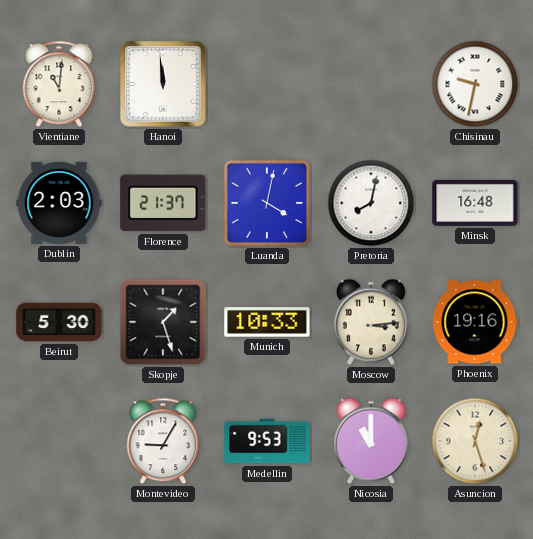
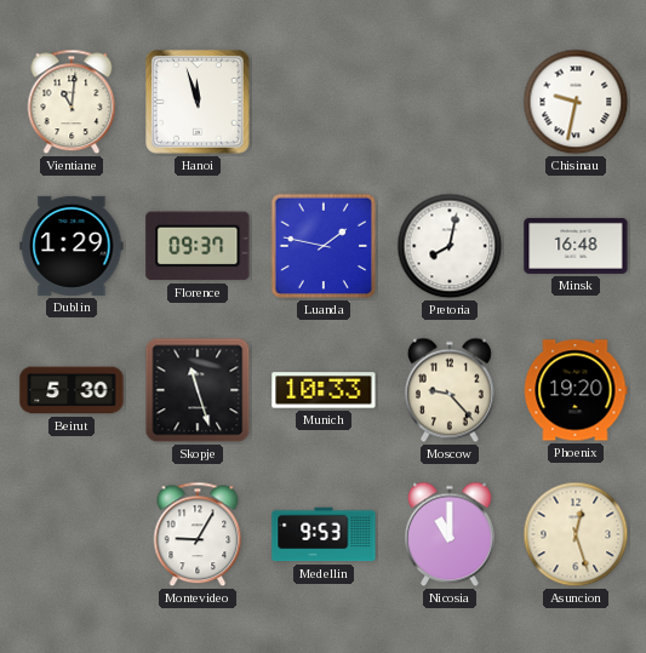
Hanoi: 11:59 -> 11:57
Dublin: 2:03 -> 1:29
Florence: 21:37 -> 09:37
Luanda: 4:02 -> 1:47
Skopje: 1:27 -> 11:27
Moscow: 3:14 -> 9:23
Phoenix: 19:16 -> 19:20
